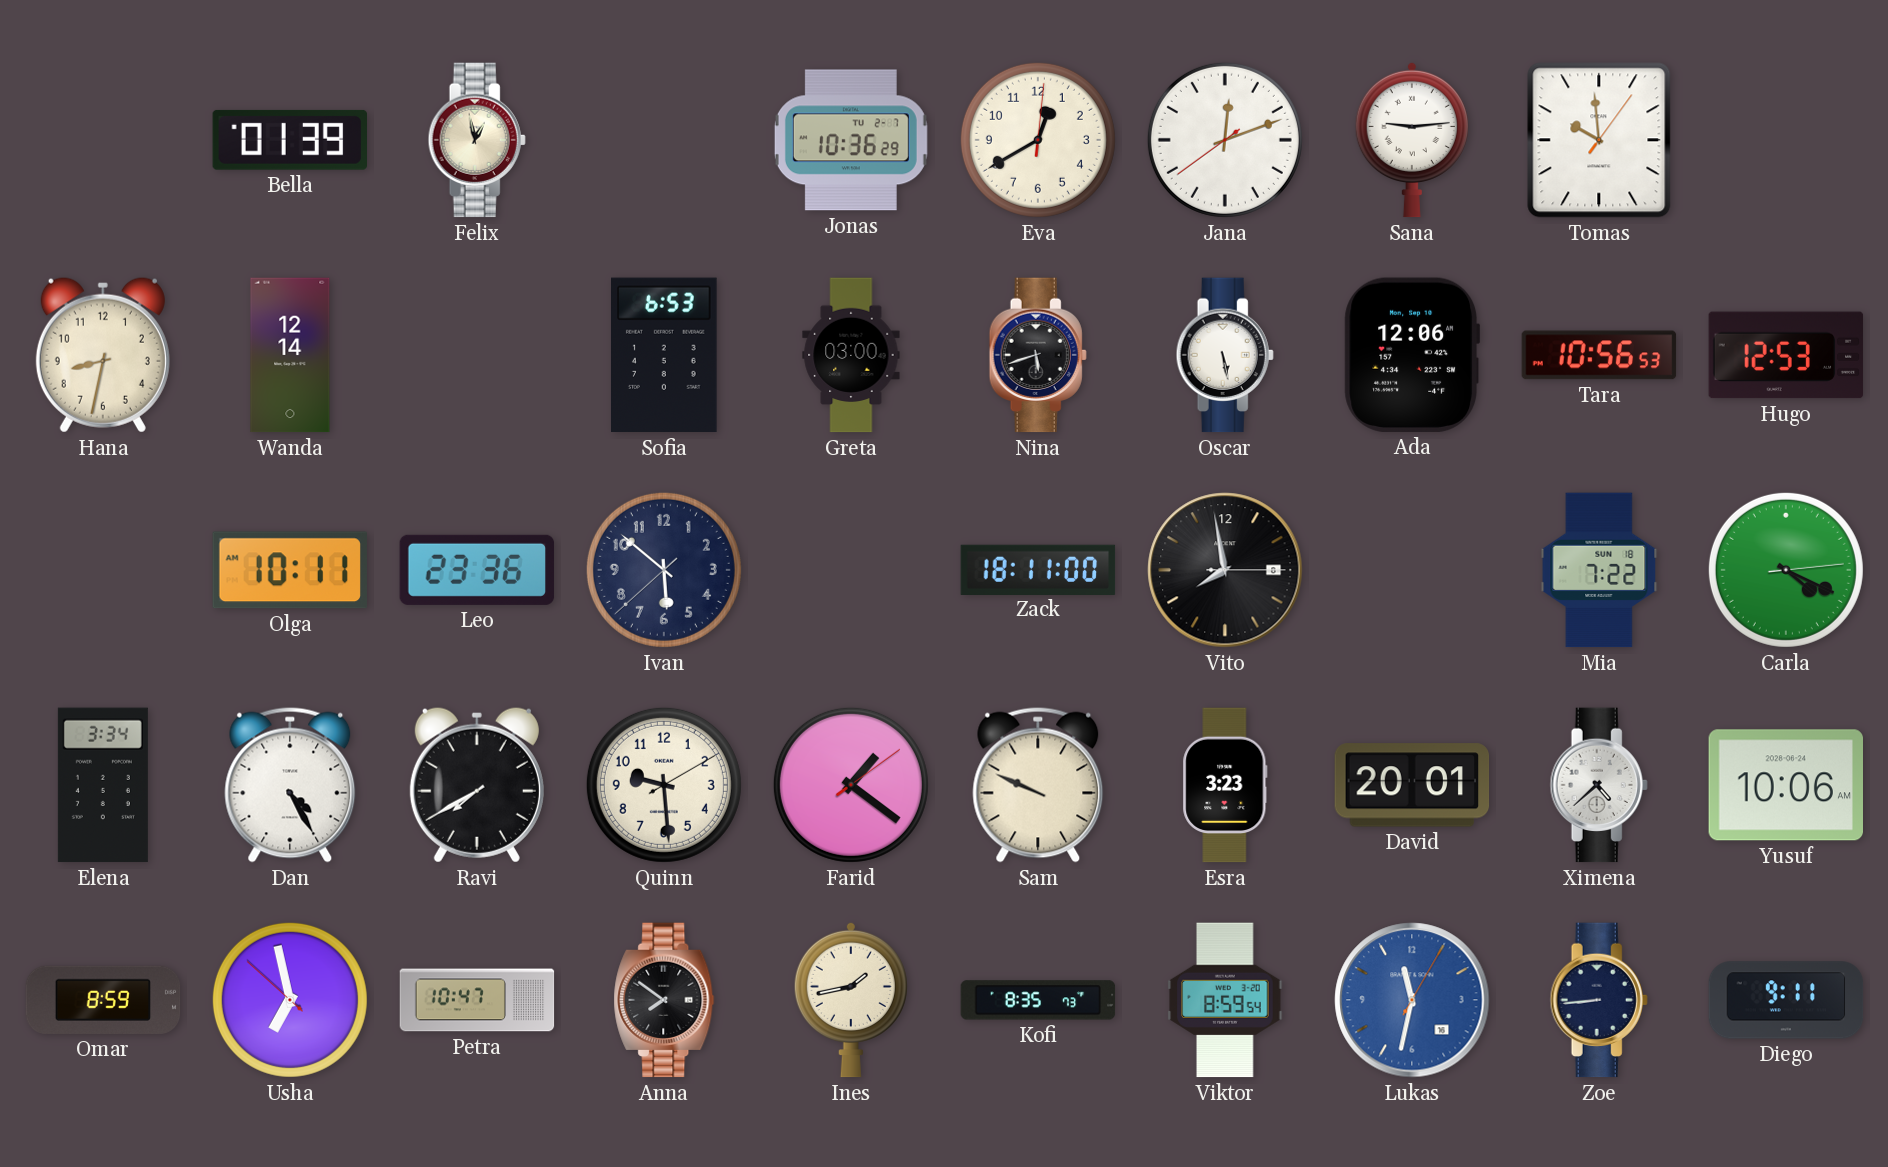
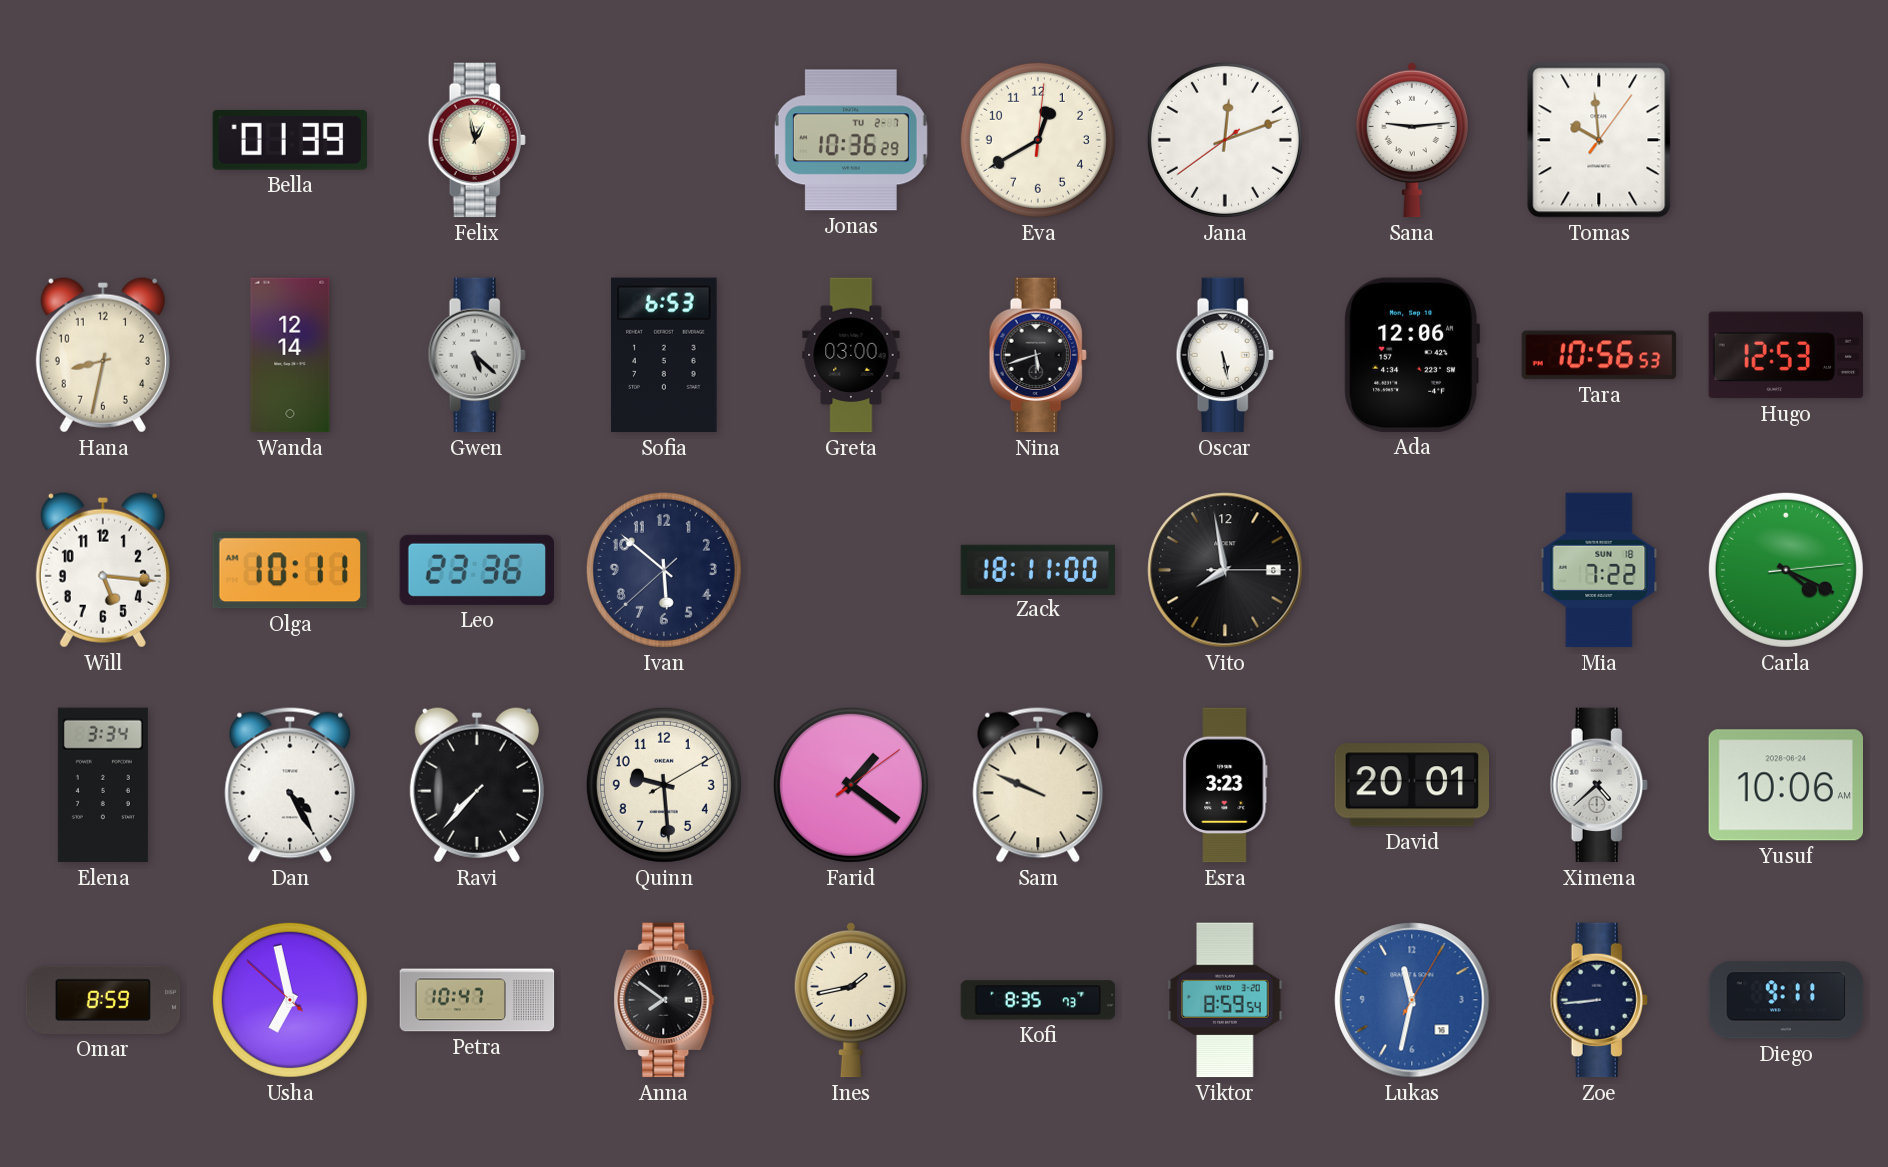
Gwen: none -> 5:22
Will: none -> 5:16
Ravi: 7:40 -> 7:37
